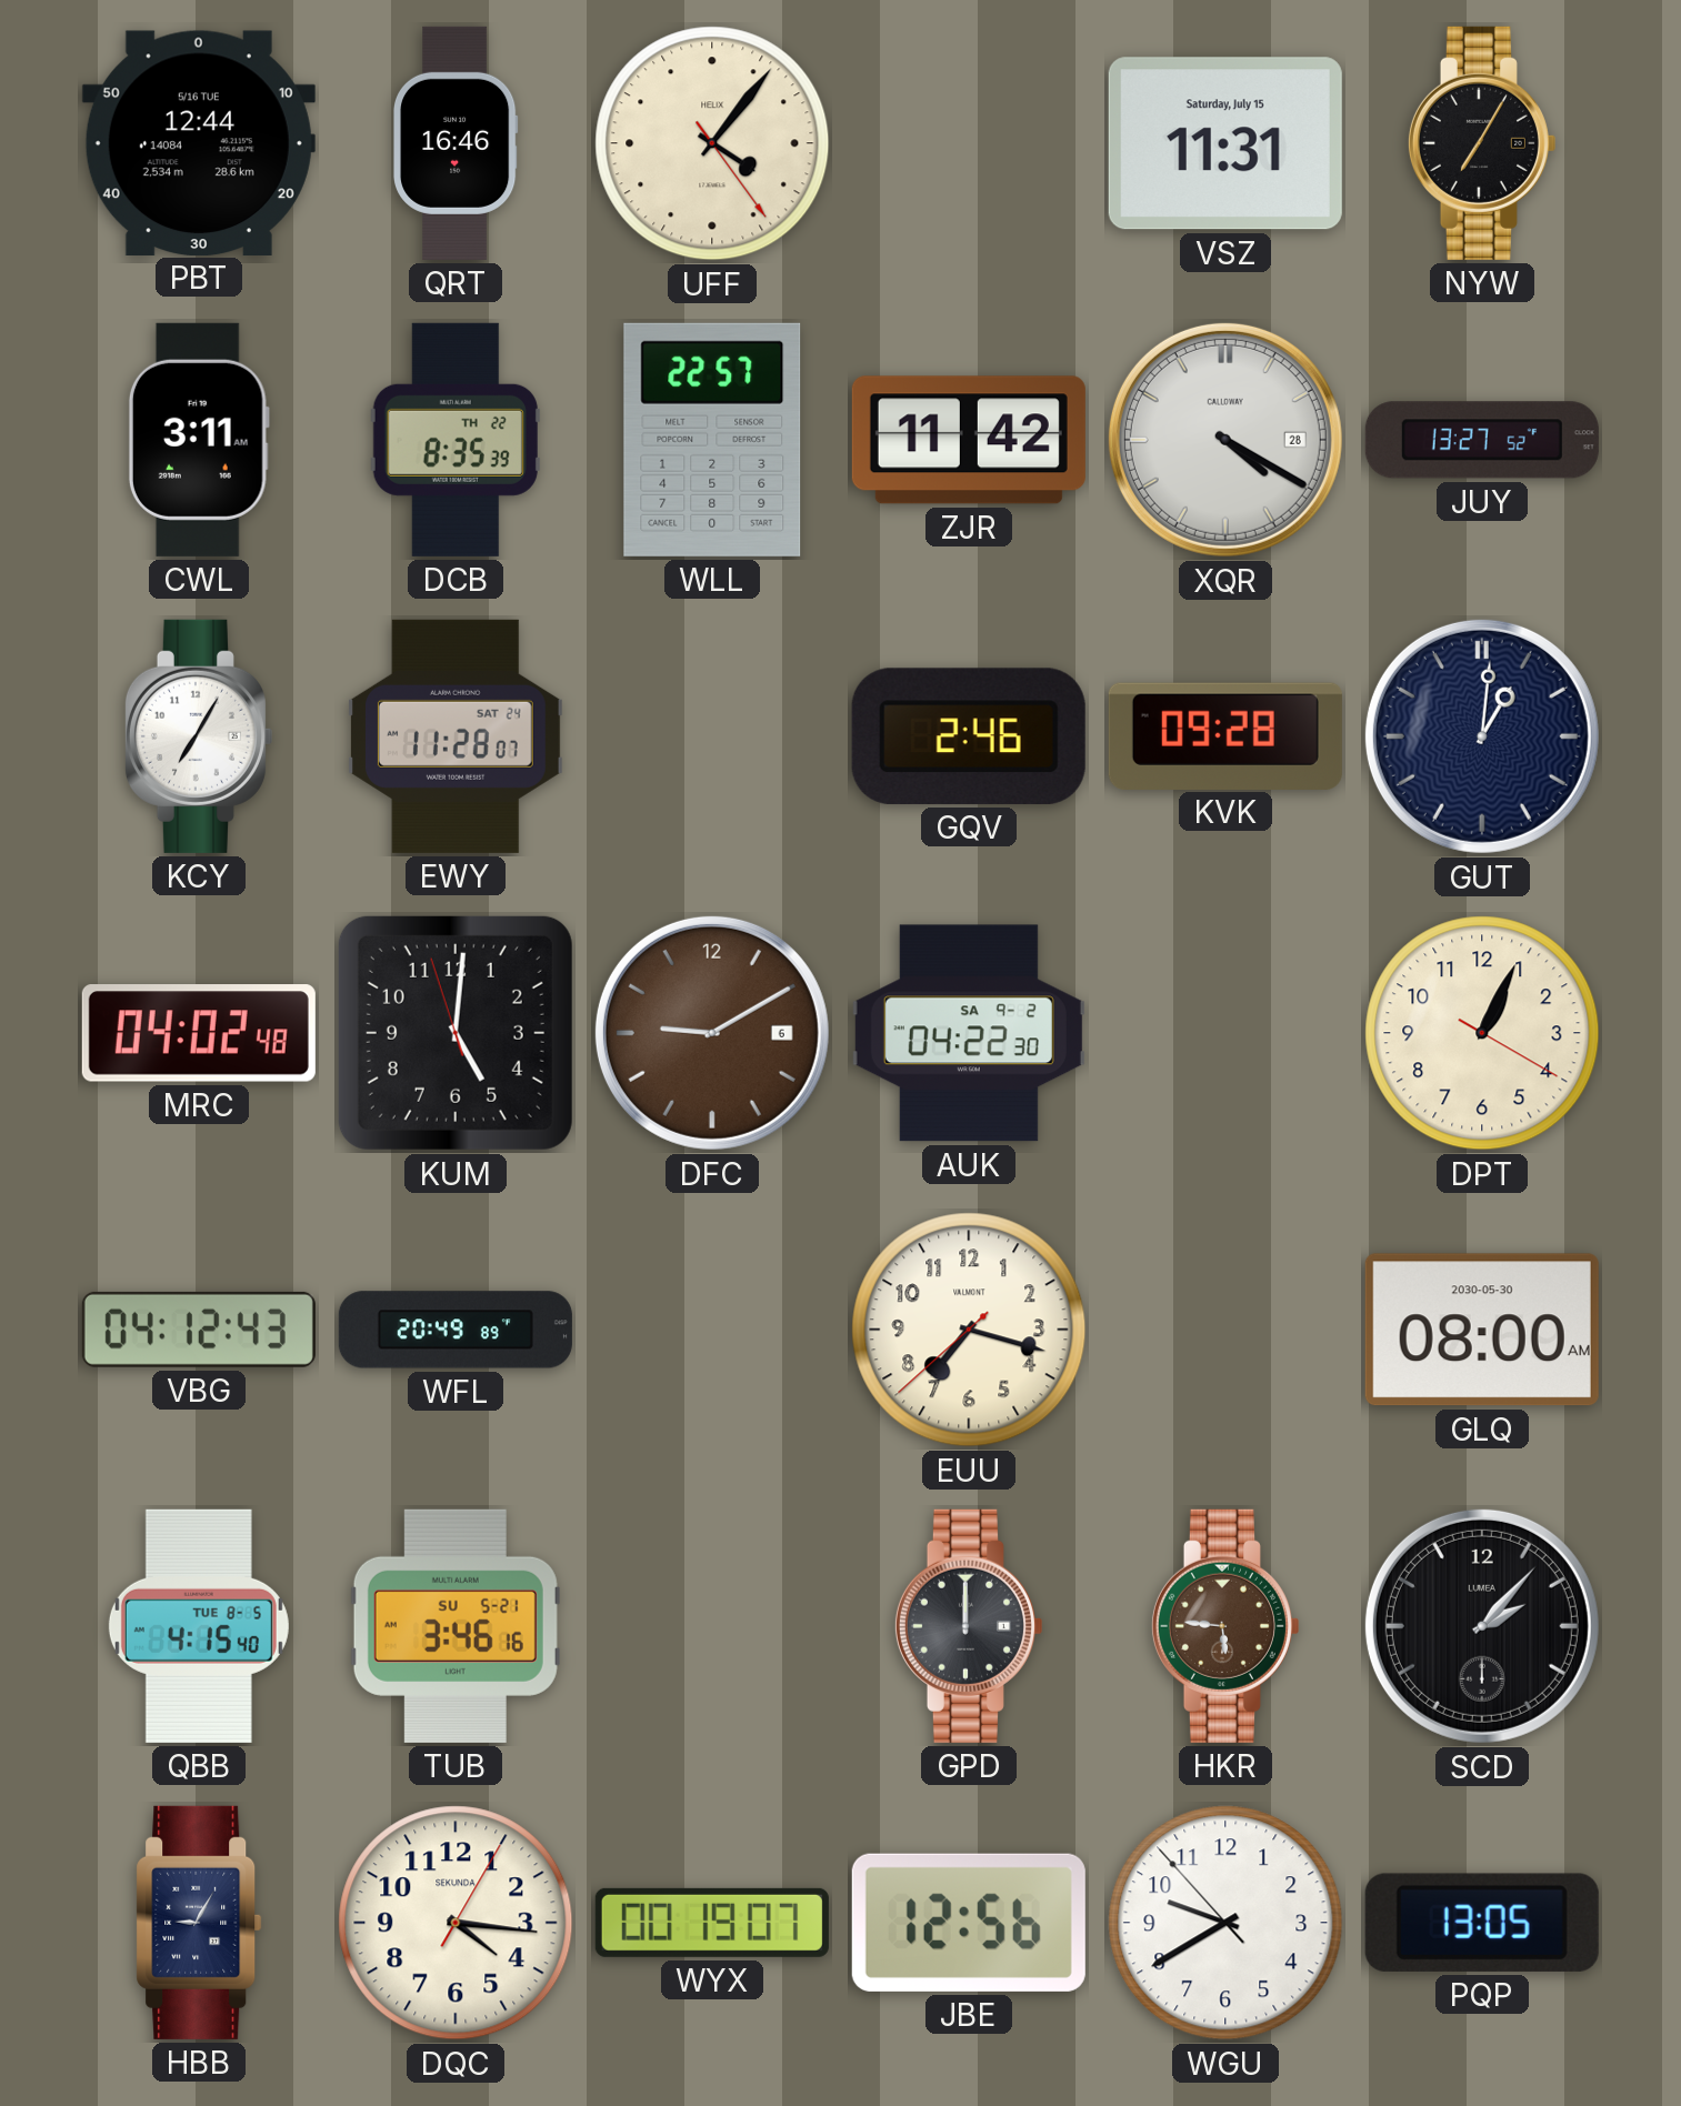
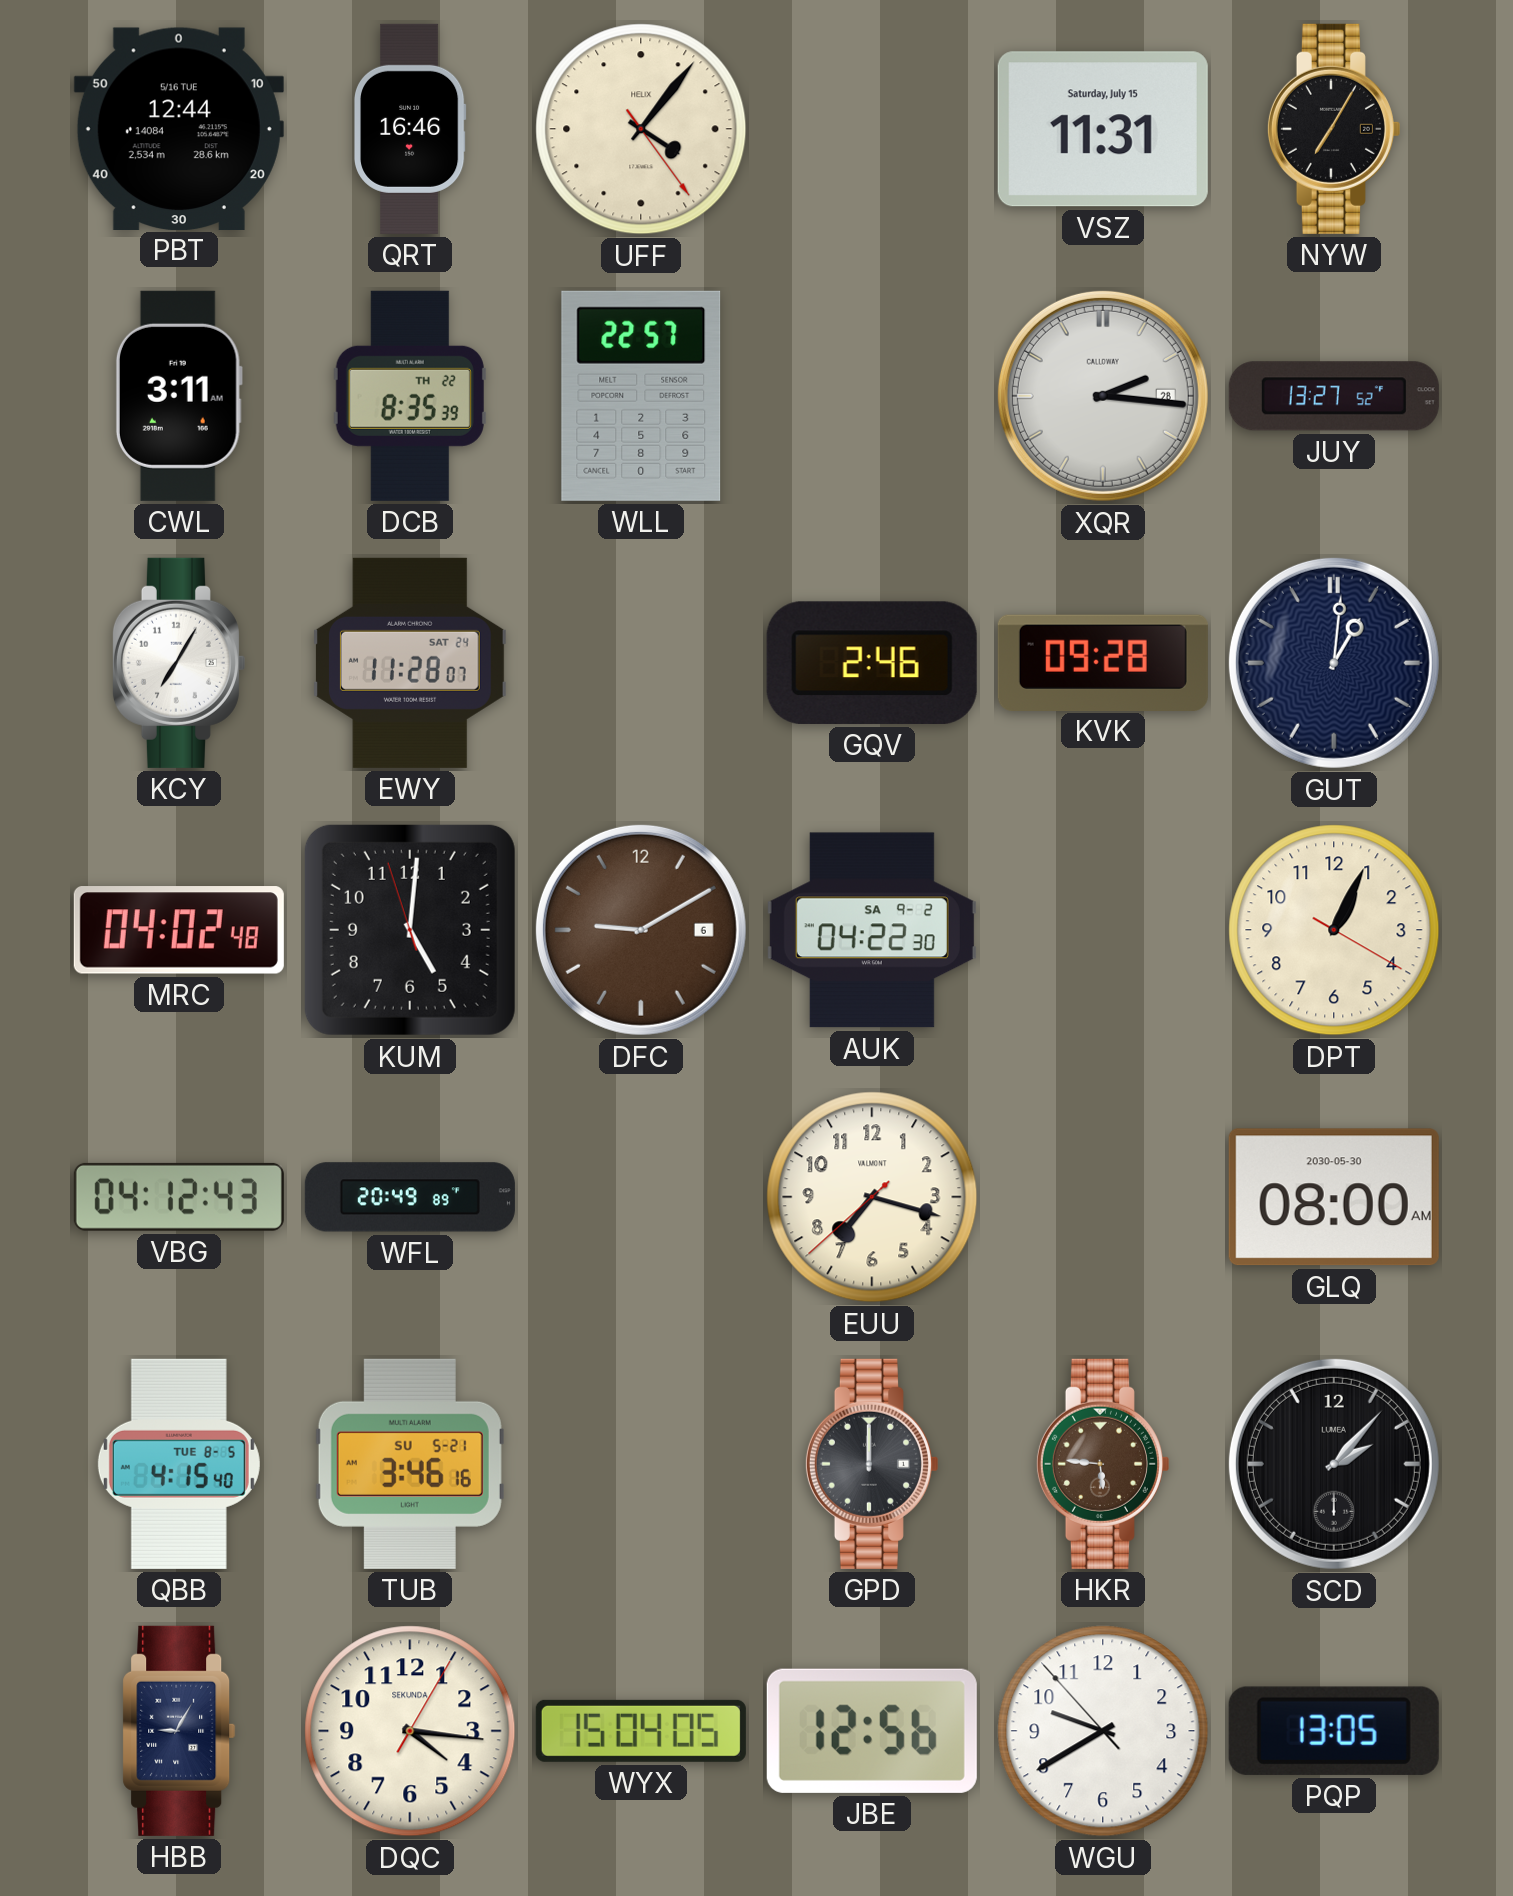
ZJR: 11:42 -> none
XQR: 4:20 -> 2:16
WYX: 00:19 -> 15:04
